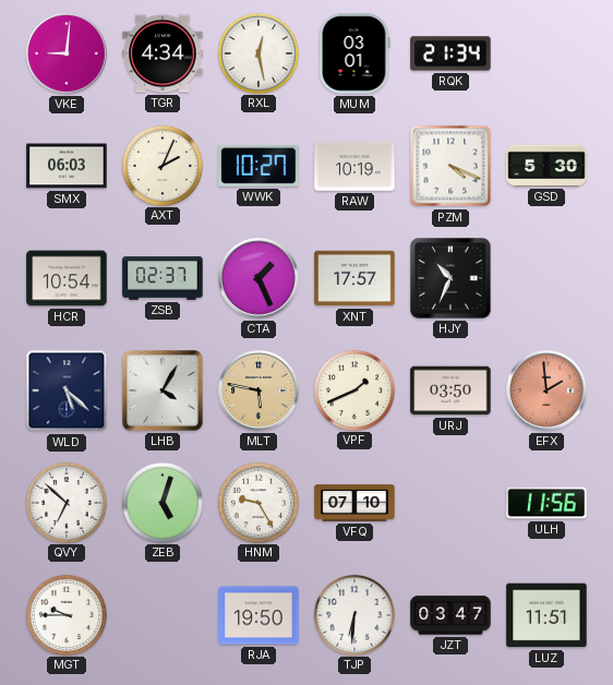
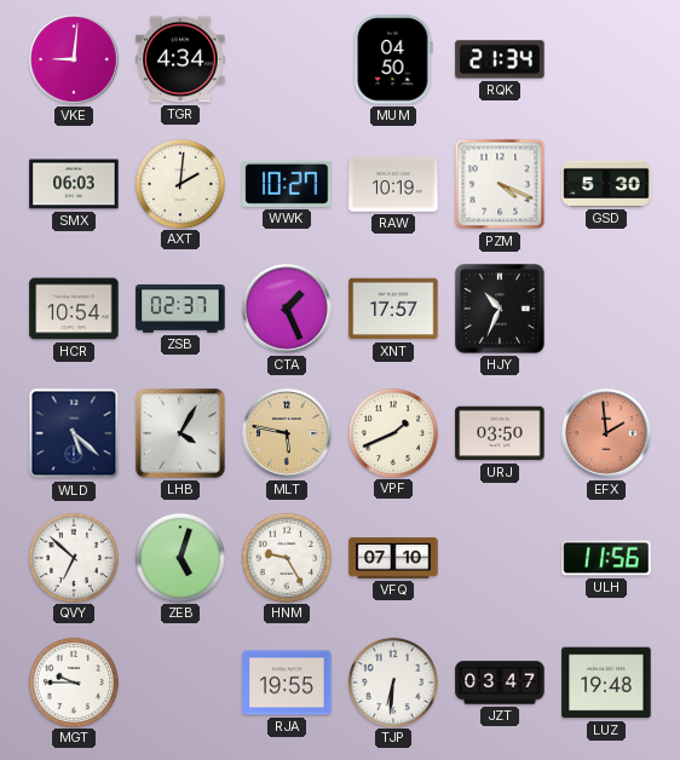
RXL: 12:28 -> none
MUM: 03:01 -> 04:50
AXT: 2:04 -> 2:01
RJA: 19:50 -> 19:55
LUZ: 11:51 -> 19:48
